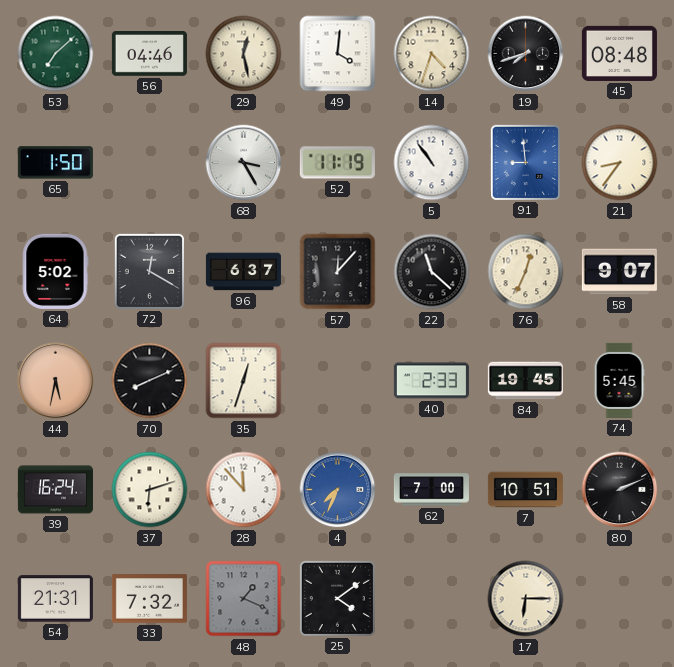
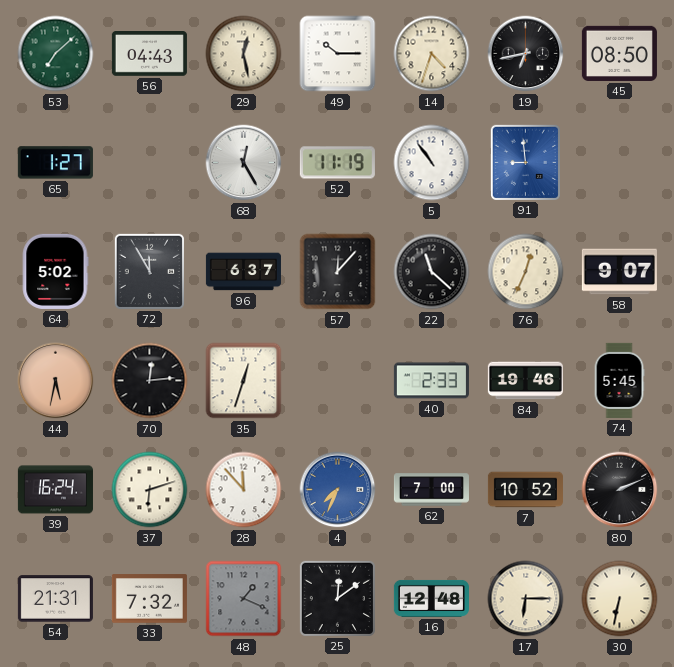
56: 04:46 -> 04:43
49: 4:01 -> 10:15
19: 7:42 -> 6:43
45: 08:48 -> 08:50
65: 1:50 -> 1:27
68: 3:25 -> 12:25
21: 8:36 -> none
72: 12:20 -> 11:55
70: 8:11 -> 12:14
84: 19:45 -> 19:46
7: 10:51 -> 10:52
25: 4:09 -> 12:09
16: none -> 12:48
30: none -> 6:32
